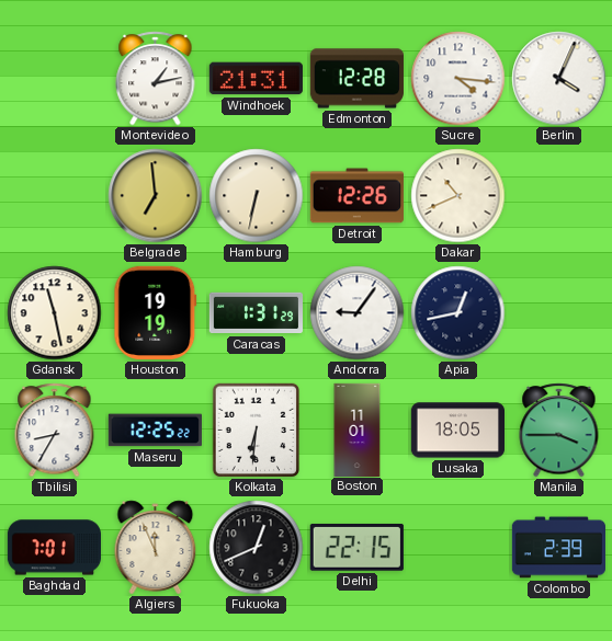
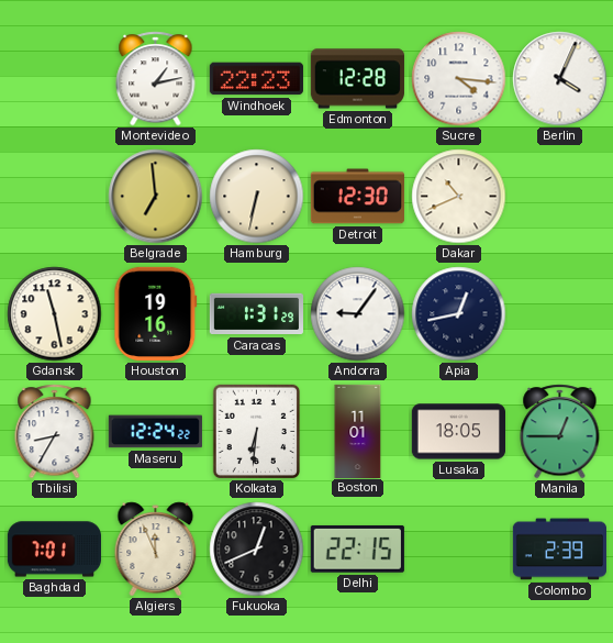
Windhoek: 21:31 -> 22:23
Detroit: 12:26 -> 12:30
Houston: 19:19 -> 19:16
Maseru: 12:25 -> 12:24
Manila: 3:45 -> 12:45
